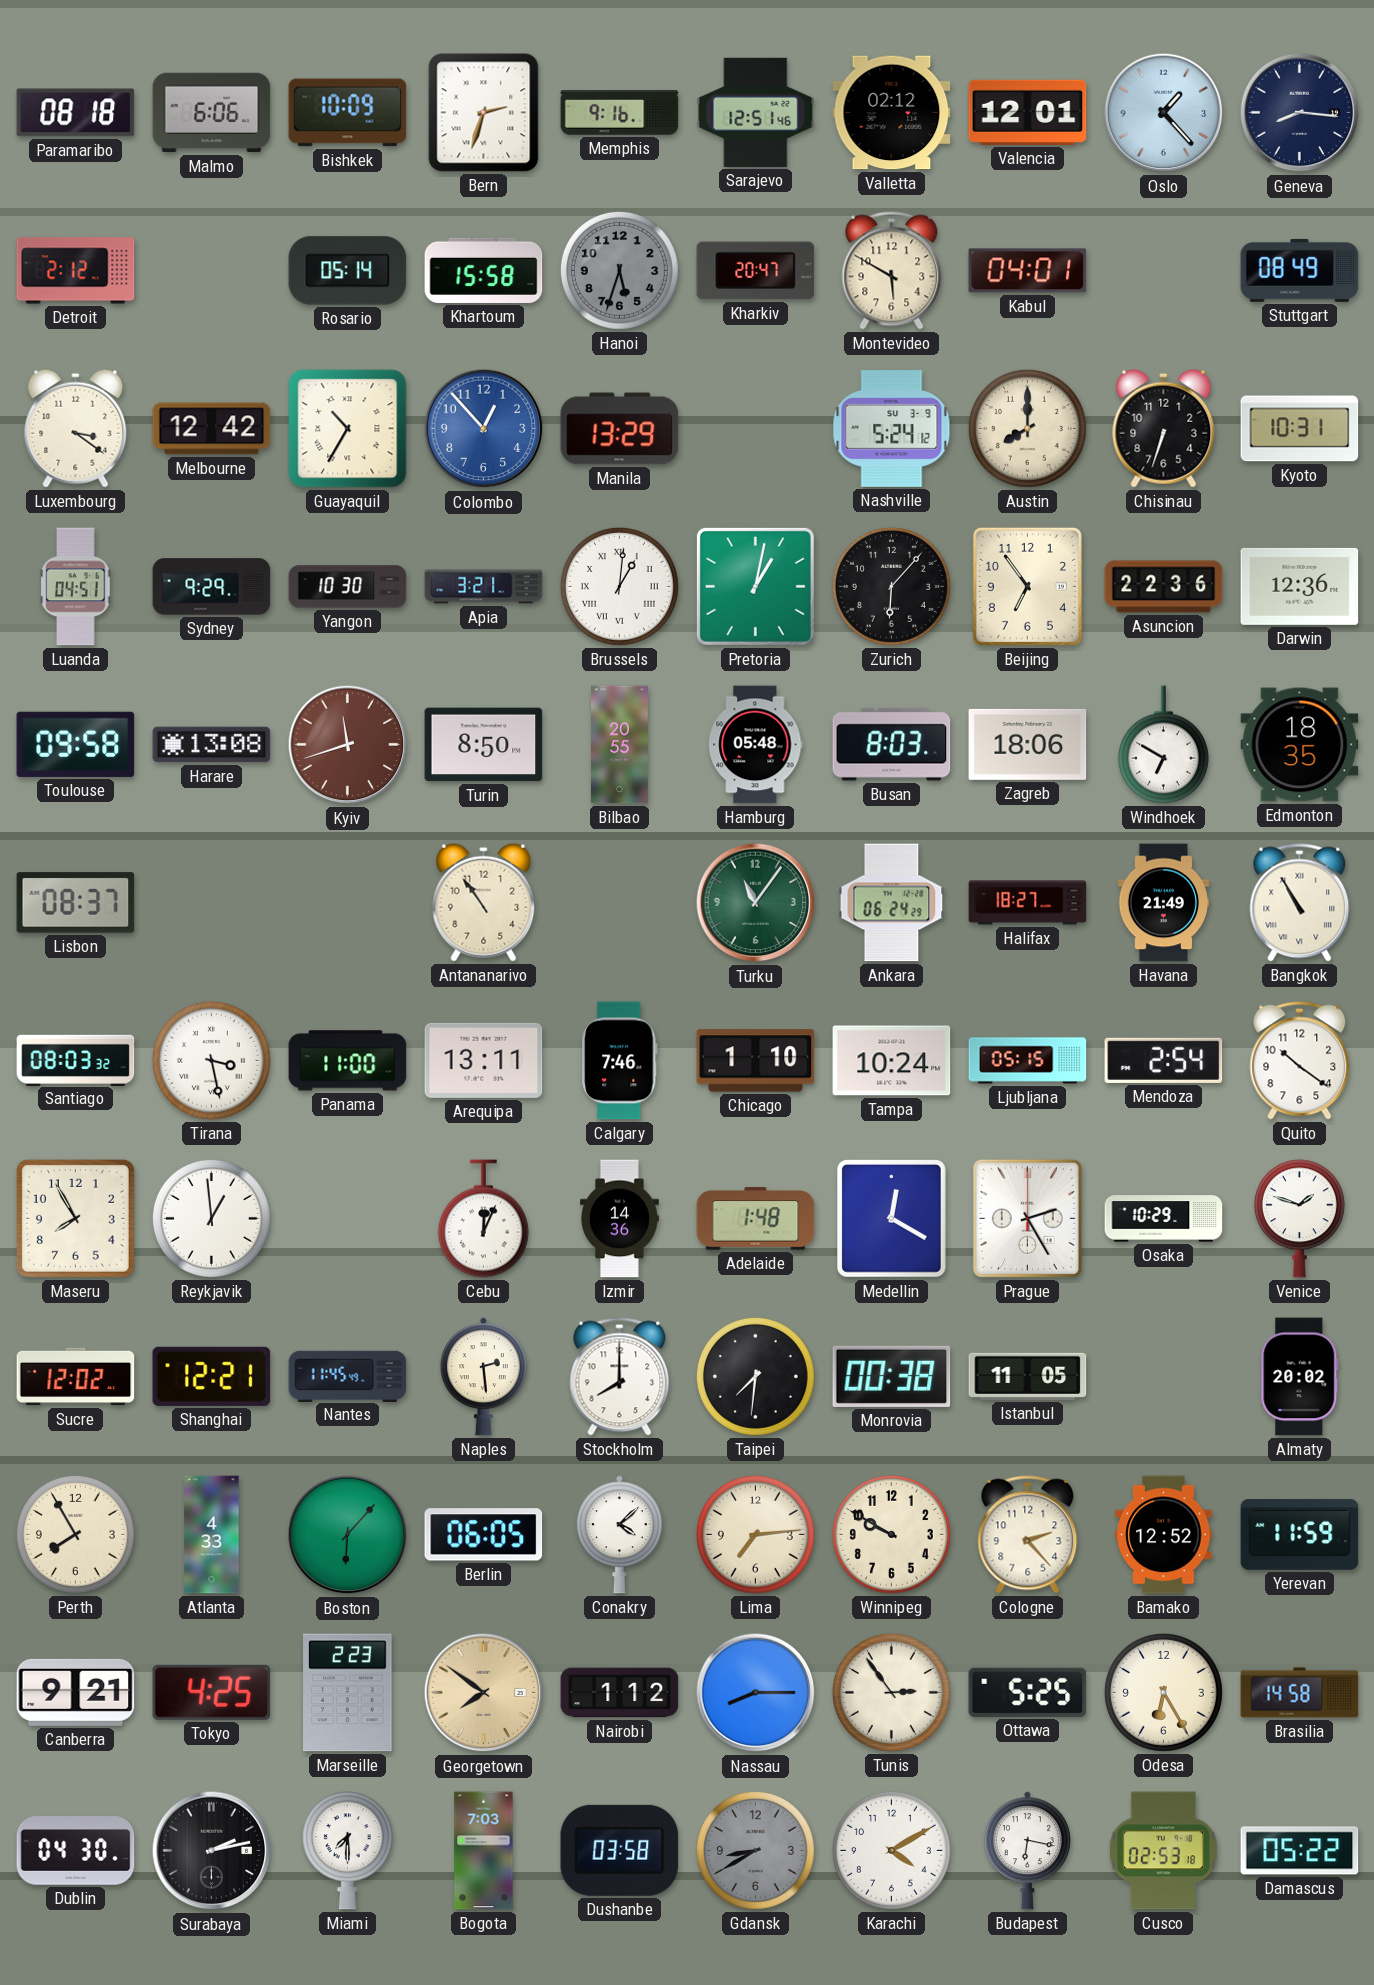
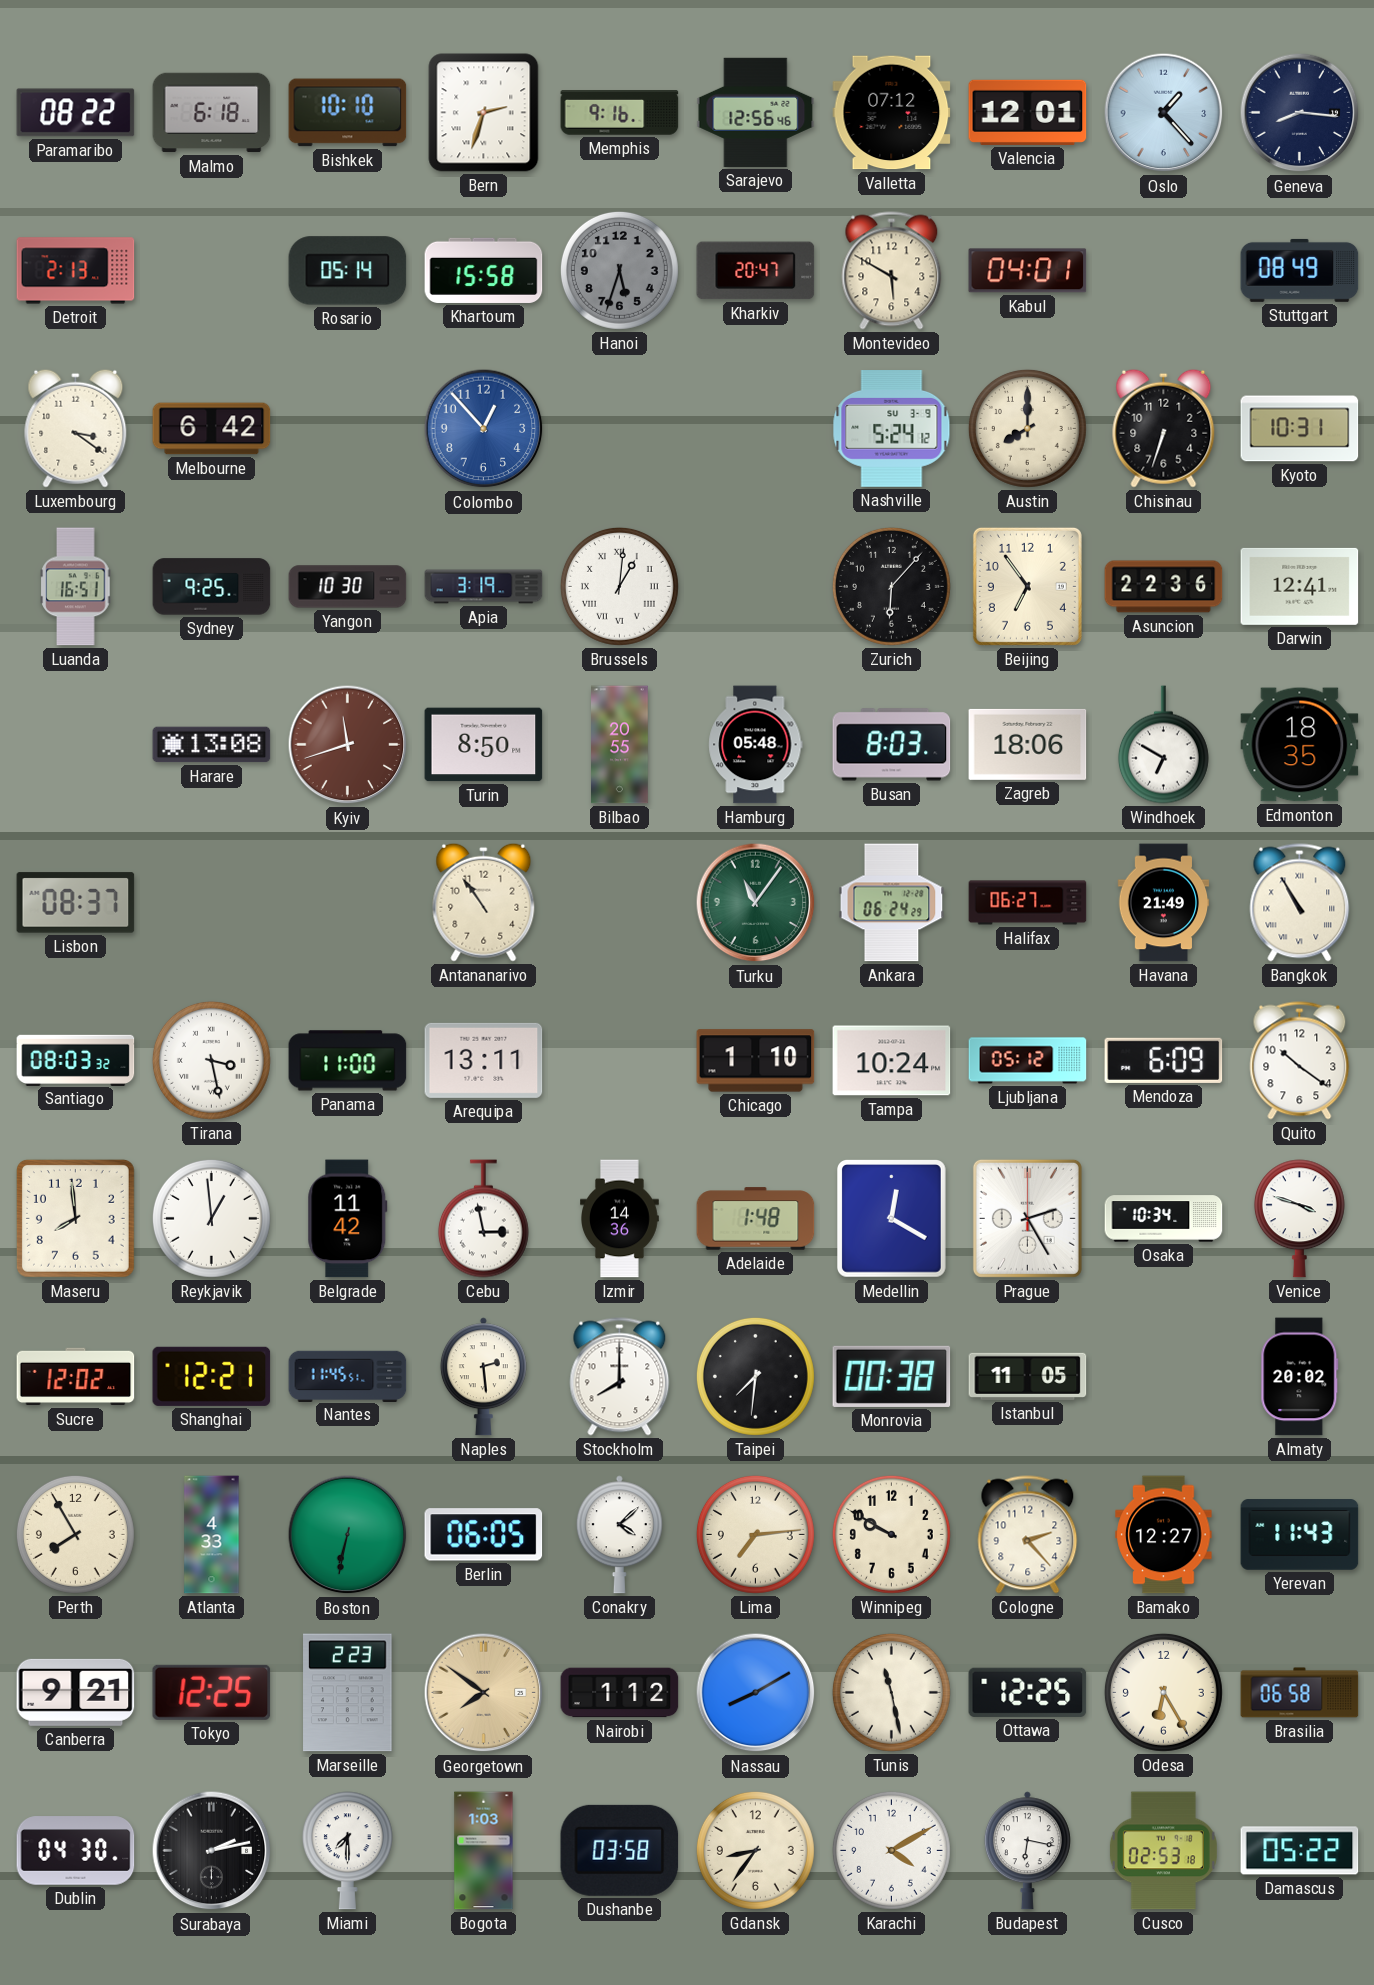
Paramaribo: 08:18 -> 08:22
Malmo: 6:06 -> 6:18
Bishkek: 10:09 -> 10:10
Sarajevo: 12:51 -> 12:56
Valletta: 02:12 -> 07:12
Detroit: 2:12 -> 2:13
Melbourne: 12:42 -> 6:42
Guayaquil: 10:35 -> none
Manila: 13:29 -> none
Luanda: 04:51 -> 16:51
Sydney: 9:29 -> 9:25
Apia: 3:21 -> 3:19
Pretoria: 1:02 -> none
Darwin: 12:36 -> 12:41
Toulouse: 09:58 -> none
Halifax: 18:27 -> 06:27
Calgary: 7:46 -> none
Ljubljana: 05:15 -> 05:12
Mendoza: 2:54 -> 6:09
Maseru: 7:55 -> 7:59
Belgrade: none -> 11:42
Cebu: 12:04 -> 2:58
Osaka: 10:29 -> 10:34
Venice: 1:48 -> 3:48
Nantes: 11:45:49 -> 11:45:51
Boston: 6:07 -> 6:32
Bamako: 12:52 -> 12:27
Yerevan: 11:59 -> 11:43
Tokyo: 4:25 -> 12:25
Nassau: 8:15 -> 8:10
Tunis: 2:54 -> 11:28
Ottawa: 5:25 -> 12:25
Brasilia: 14:58 -> 06:58
Bogota: 7:03 -> 1:03
Gdansk: 8:40 -> 8:36
Gdansk dial: grey -> cream
